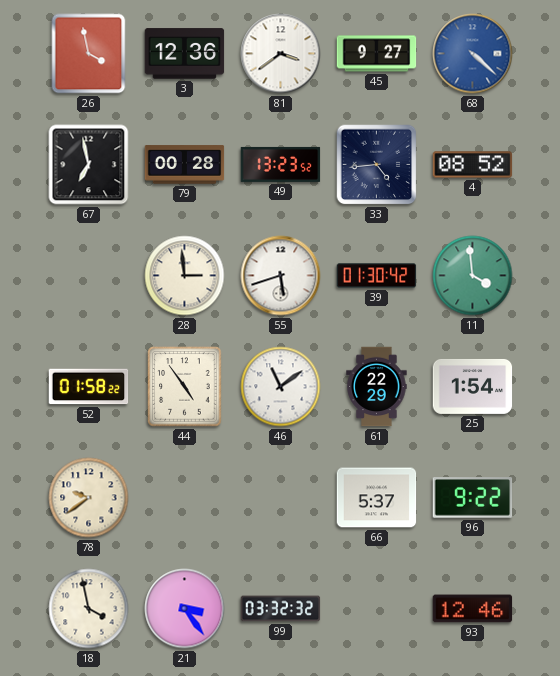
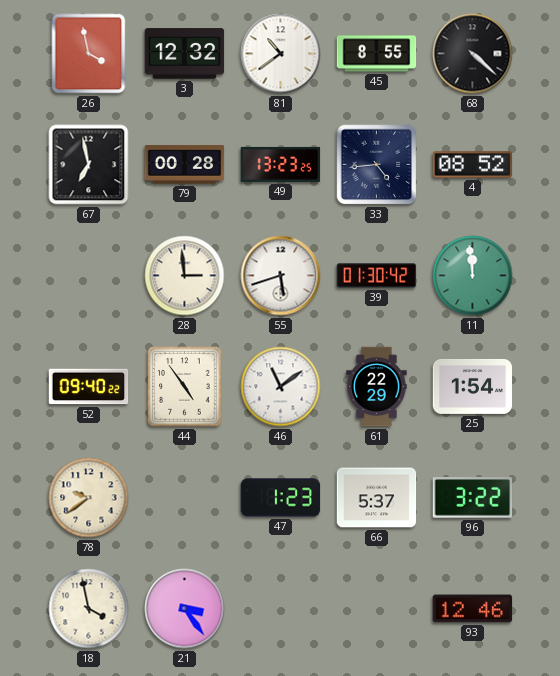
3: 12:36 -> 12:32
81: 3:39 -> 10:39
45: 9:27 -> 8:55
68 dial: blue -> black
49: 13:23:52 -> 13:23:25
11: 3:59 -> 11:59
52: 01:58 -> 09:40
47: none -> 1:23
96: 9:22 -> 3:22
99: 03:32 -> none
